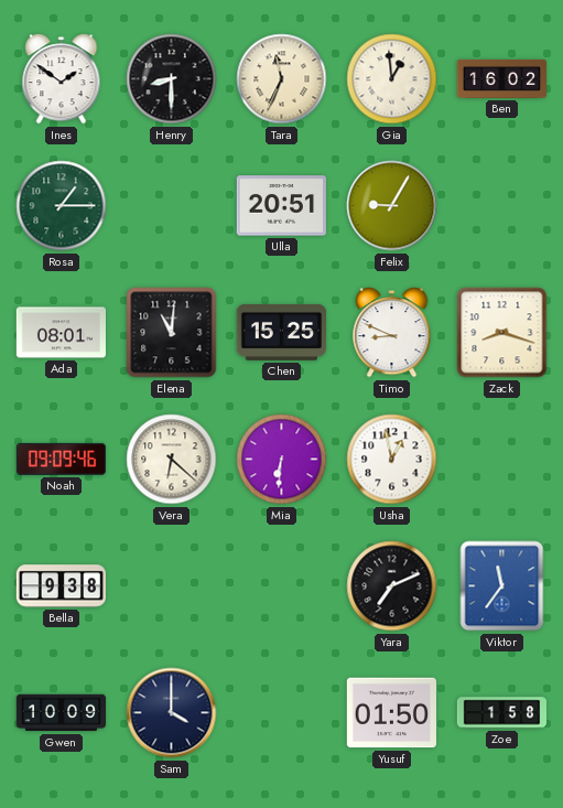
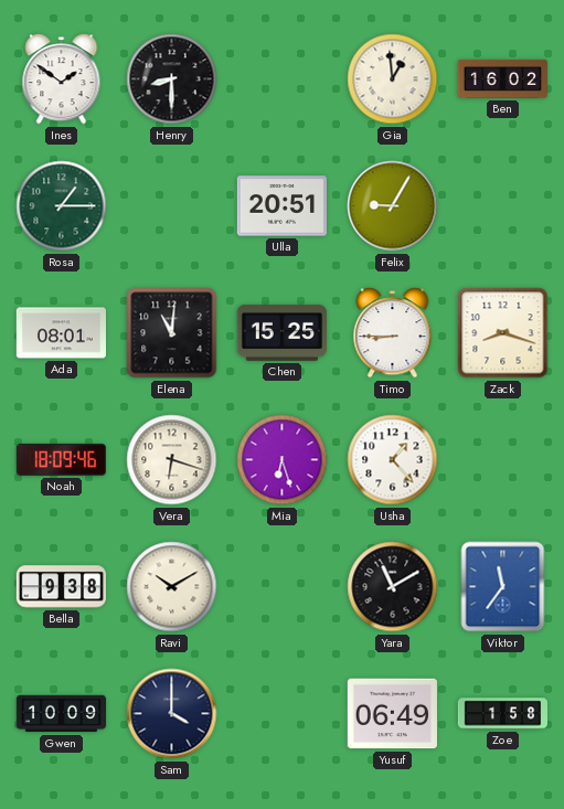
Tara: 11:34 -> none
Timo: 8:49 -> 8:45
Noah: 09:09 -> 18:09
Vera: 6:22 -> 6:18
Mia: 6:31 -> 6:27
Usha: 12:58 -> 1:23
Ravi: none -> 10:10
Yara: 7:11 -> 11:10
Yusuf: 01:50 -> 06:49
